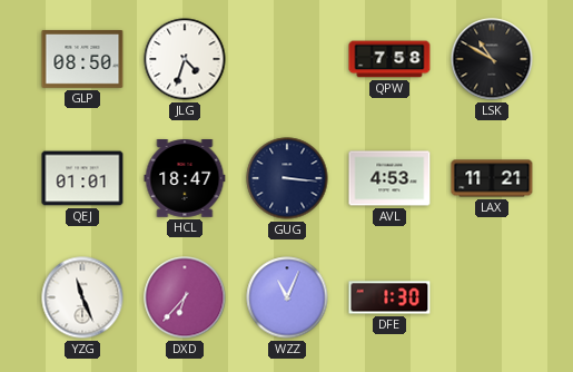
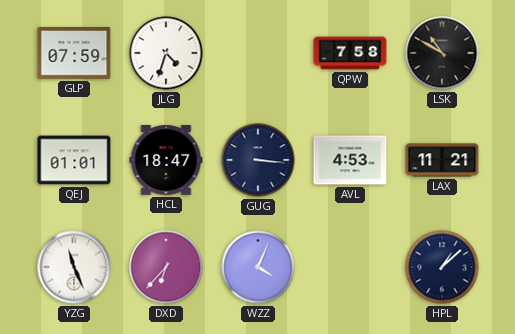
GLP: 08:50 -> 07:59
WZZ: 11:04 -> 4:04
DFE: 1:30 -> none
HPL: none -> 1:08
